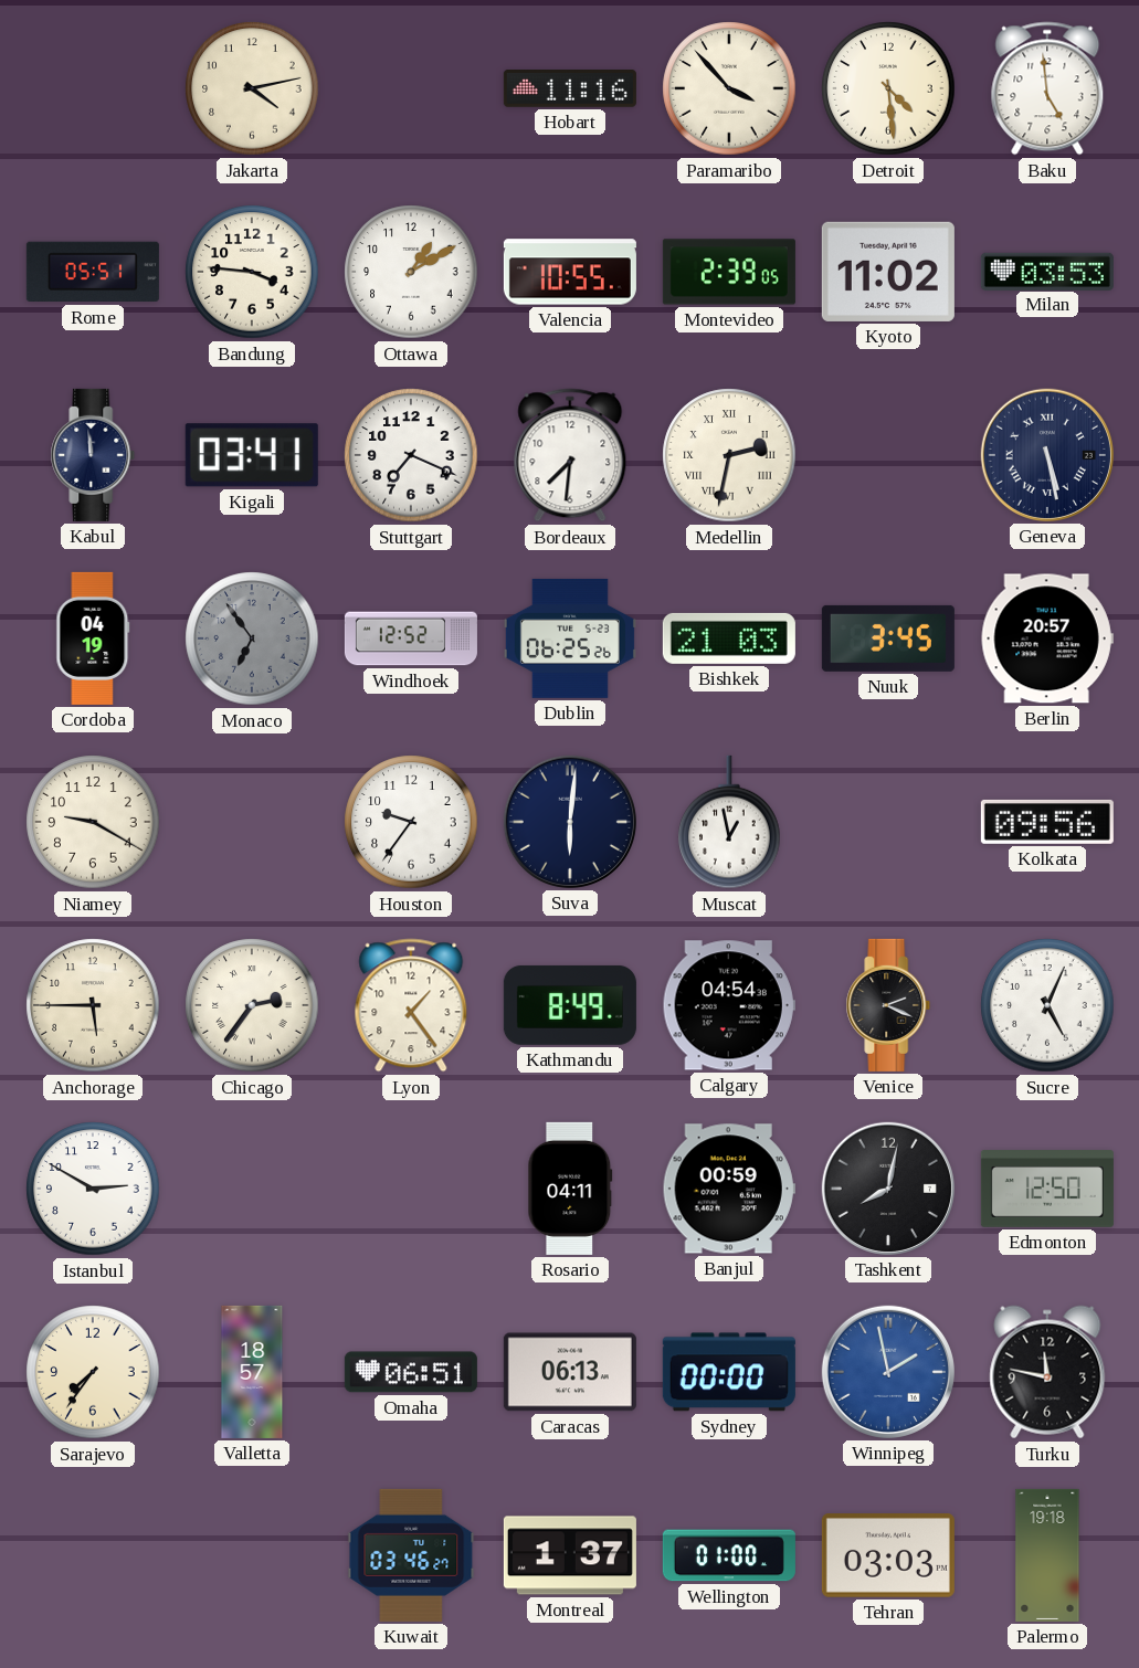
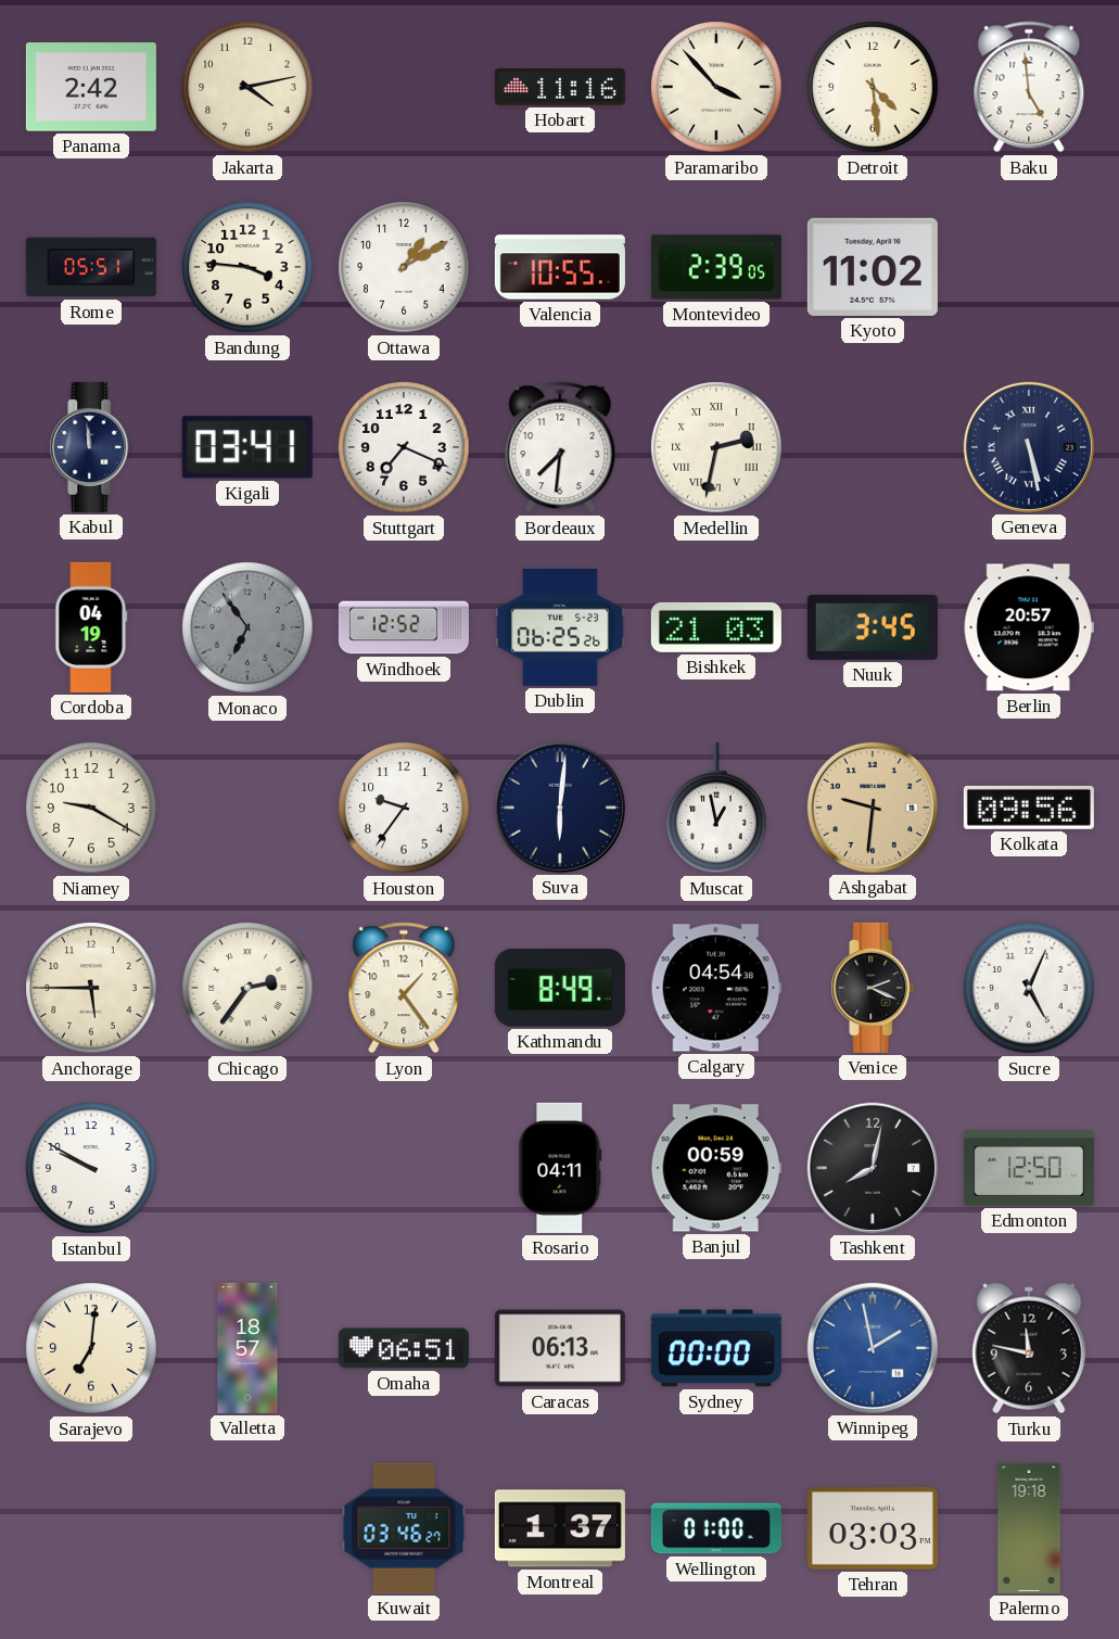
Panama: none -> 2:42
Milan: 03:53 -> none
Ashgabat: none -> 9:31
Istanbul: 2:50 -> 9:50
Sarajevo: 7:36 -> 7:01
